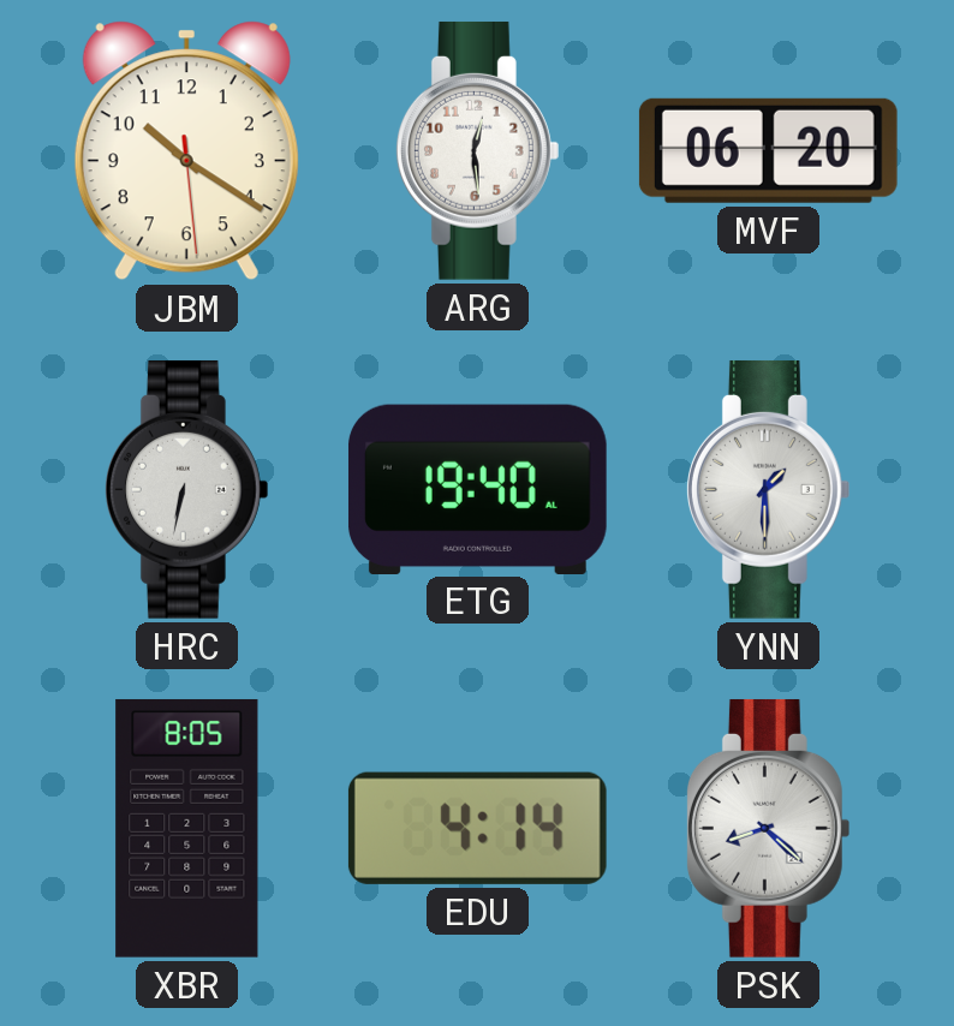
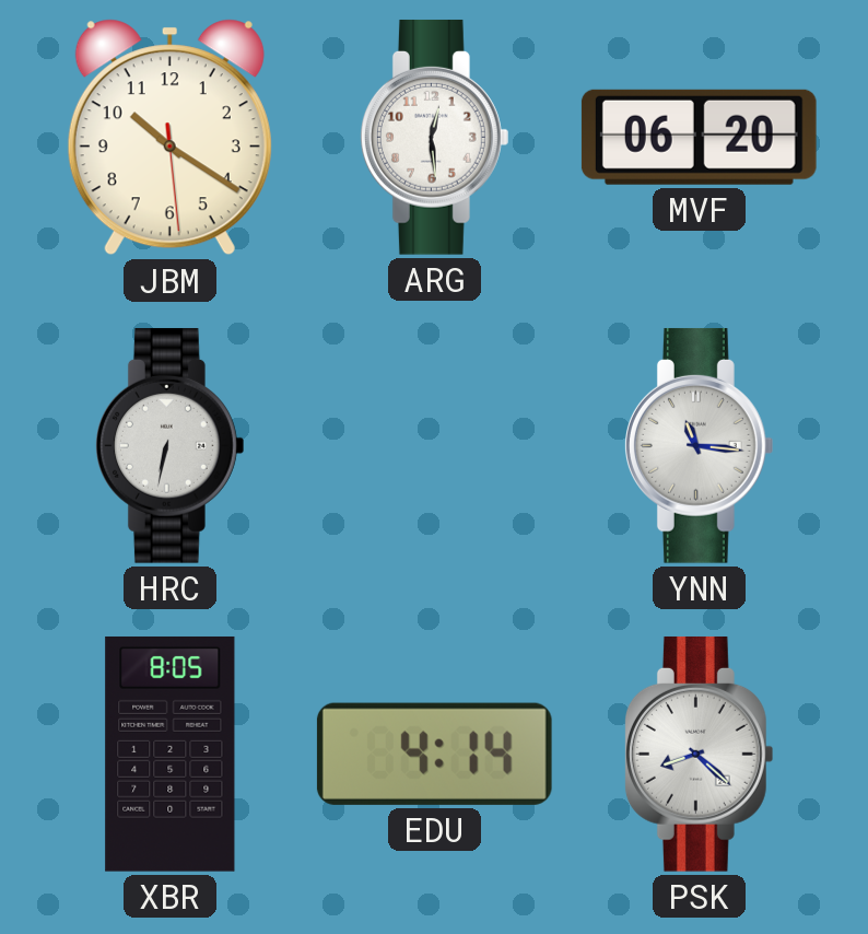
ETG: 19:40 -> none
YNN: 1:30 -> 11:16
